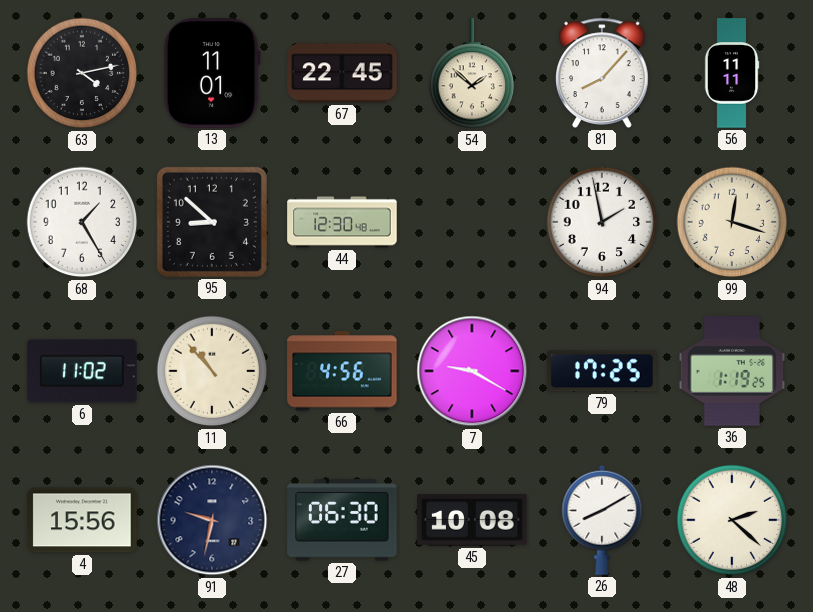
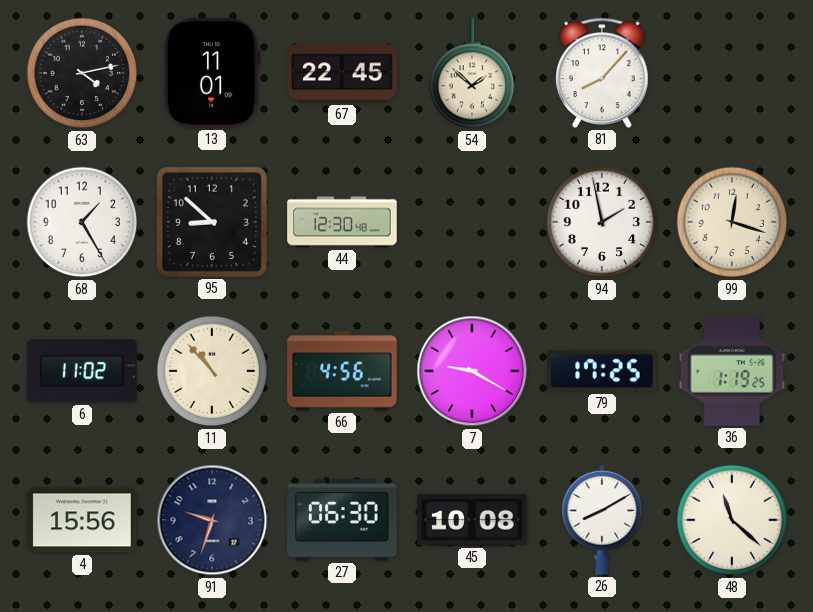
56: 11:11 -> none
91: 9:32 -> 9:33
48: 2:22 -> 11:22
